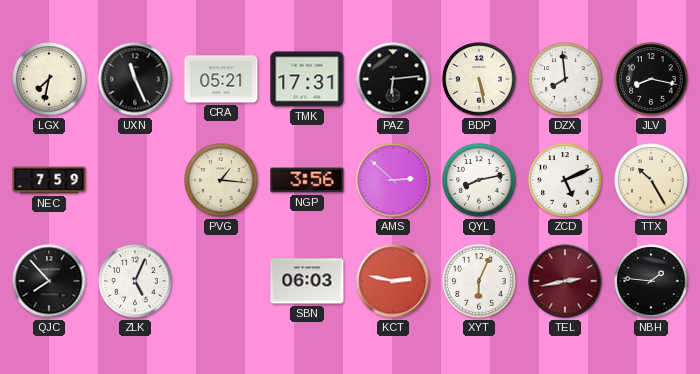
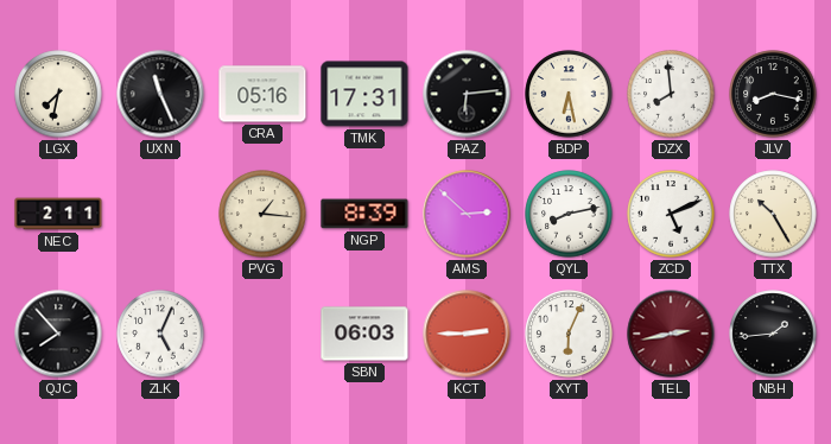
CRA: 05:21 -> 05:16
BDP: 5:28 -> 6:28
NEC: 7:59 -> 2:11
NGP: 3:56 -> 8:39
KCT: 2:47 -> 2:45
NBH: 1:46 -> 1:44
